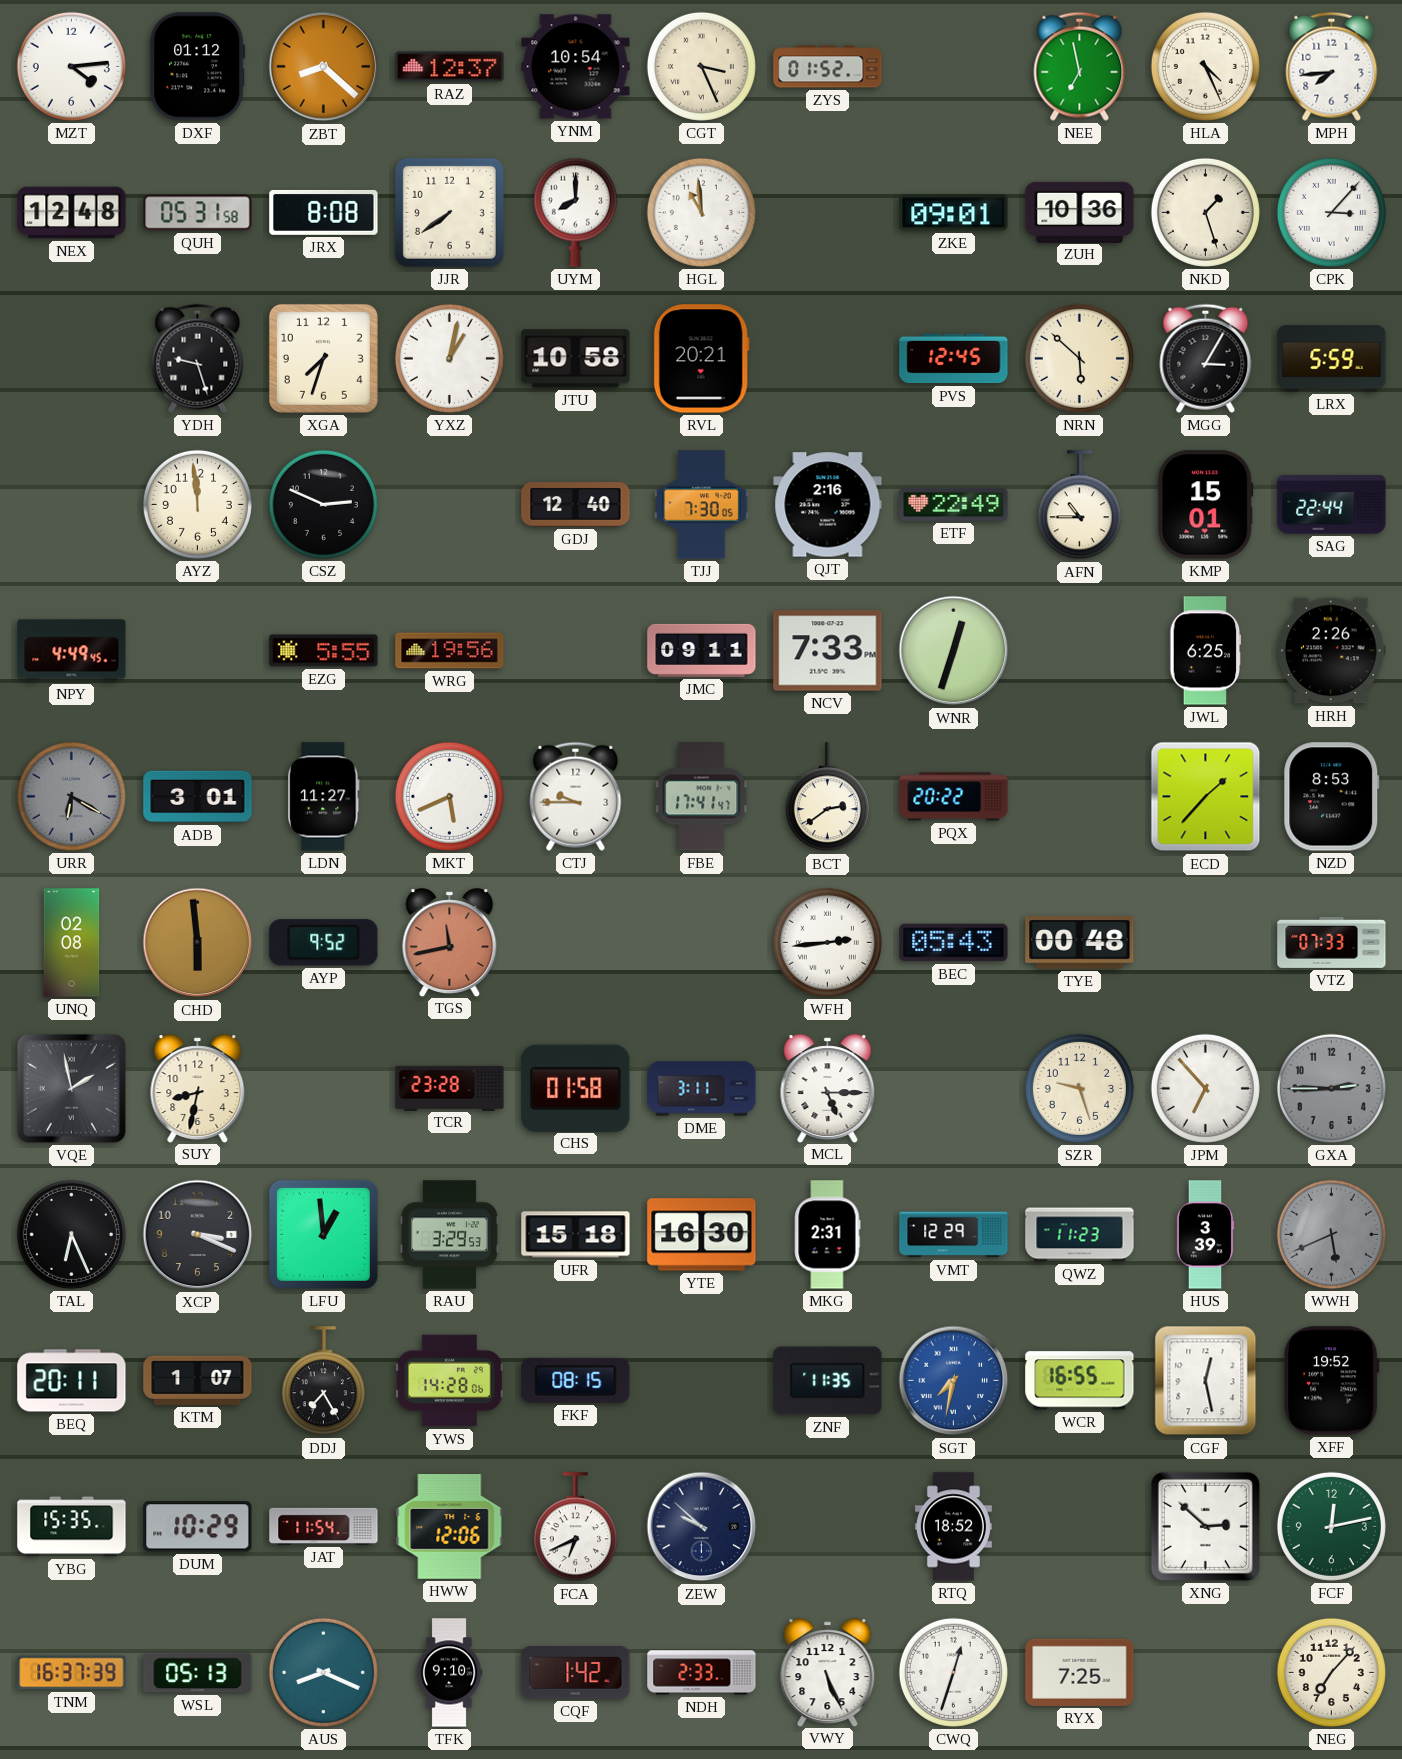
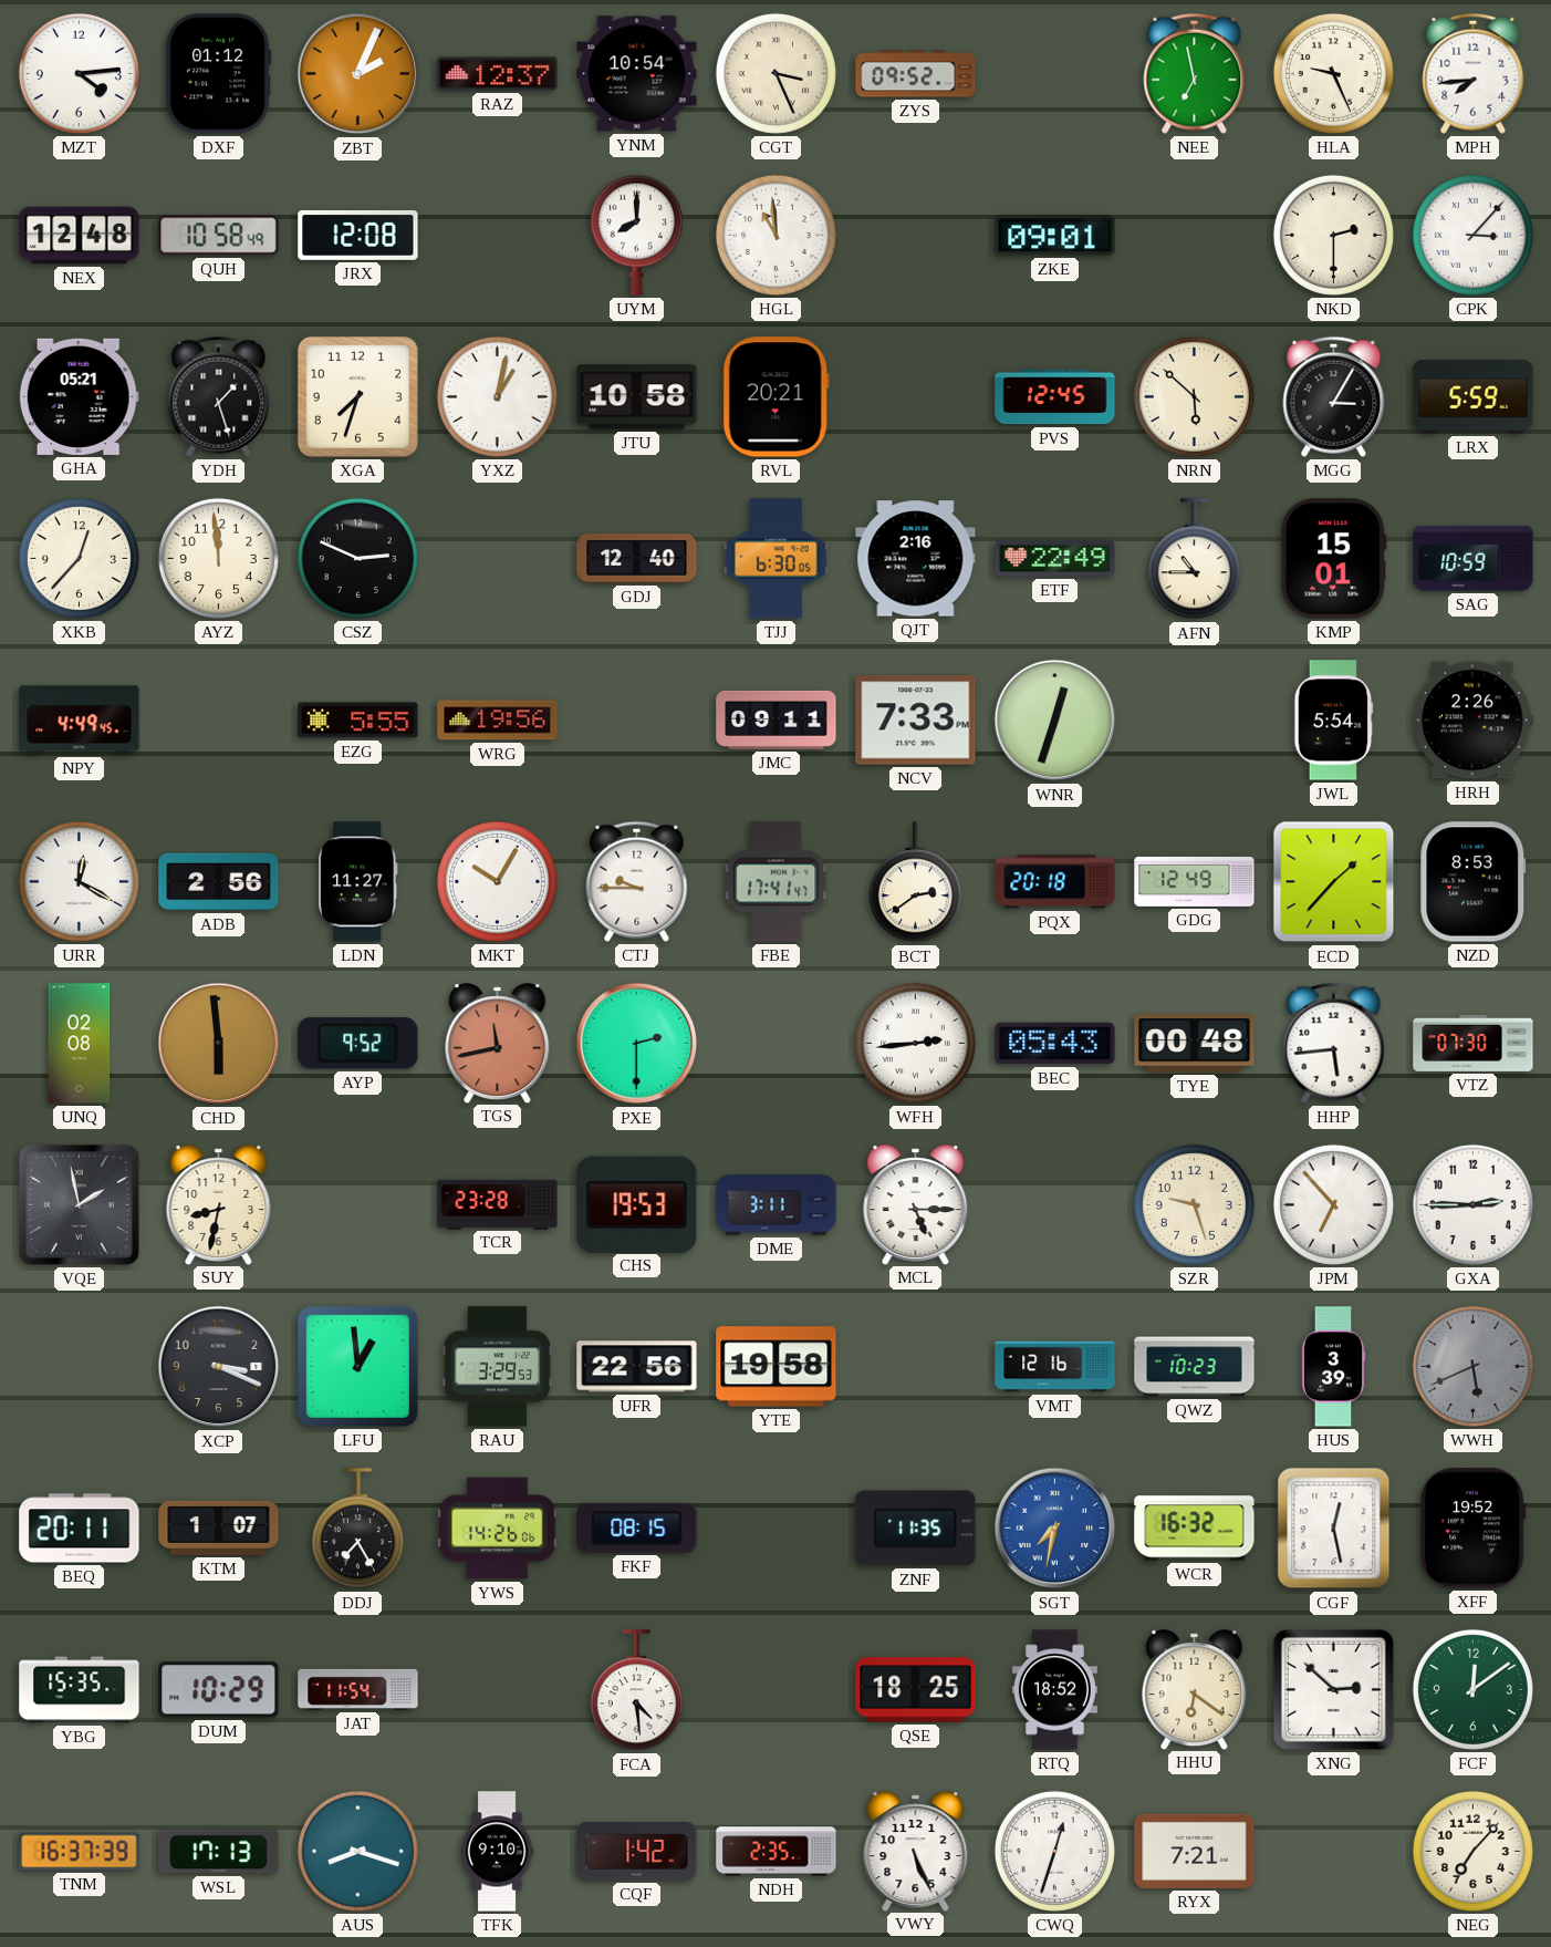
ZBT: 8:22 -> 2:04
ZYS: 01:52 -> 09:52
HLA: 4:26 -> 9:26
QUH: 05:31 -> 10:58
JRX: 8:08 -> 12:08
JJR: 7:39 -> none
ZUH: 10:36 -> none
NKD: 1:27 -> 2:30
GHA: none -> 05:21
YDH: 9:27 -> 1:27
XKB: none -> 12:37
TJJ: 7:30 -> 6:30
SAG: 22:44 -> 10:59
JWL: 6:25 -> 5:54
URR: 6:20 -> 12:20
URR dial: grey -> white
ADB: 3:01 -> 2:56
MKT: 5:41 -> 10:05
PQX: 20:22 -> 20:18
GDG: none -> 12:49
PXE: none -> 2:30
HHP: none -> 5:44
VTZ: 07:33 -> 07:30
CHS: 01:58 -> 19:53
GXA dial: grey -> white
TAL: 6:26 -> none
UFR: 15:18 -> 22:56
YTE: 16:30 -> 19:58
MKG: 2:31 -> none
VMT: 12:29 -> 12:16
QWZ: 11:23 -> 10:23
YWS: 14:28 -> 14:26
WCR: 16:55 -> 16:32
HWW: 12:06 -> none
FCA: 6:41 -> 4:29
ZEW: 9:52 -> none
QSE: none -> 18:25
HHU: none -> 6:21
FCF: 12:13 -> 12:09
WSL: 05:13 -> 17:13
AUS: 8:19 -> 8:18
NDH: 2:33 -> 2:35
RYX: 7:25 -> 7:21
